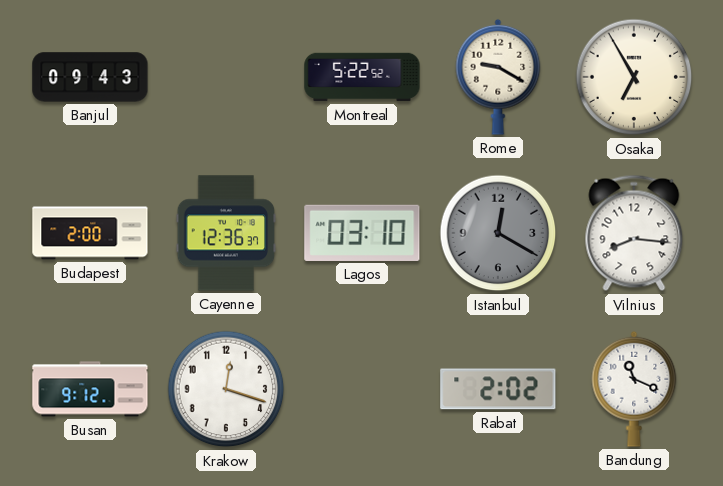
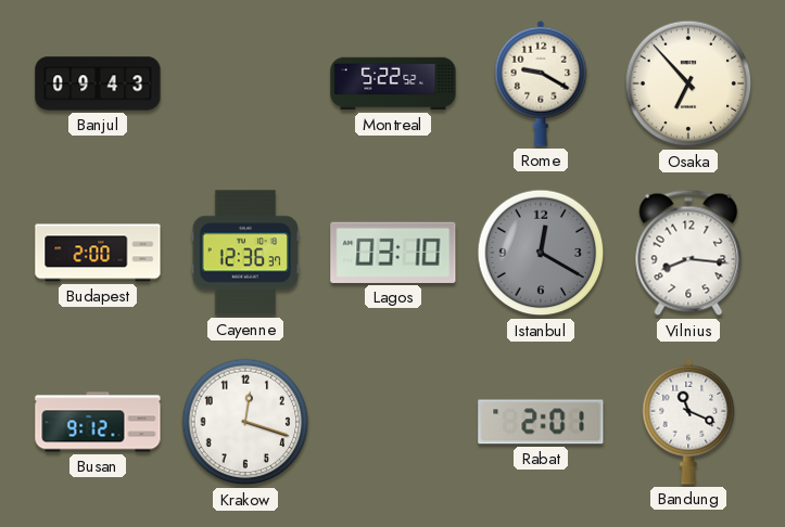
Osaka: 6:55 -> 6:53
Rabat: 2:02 -> 2:01
